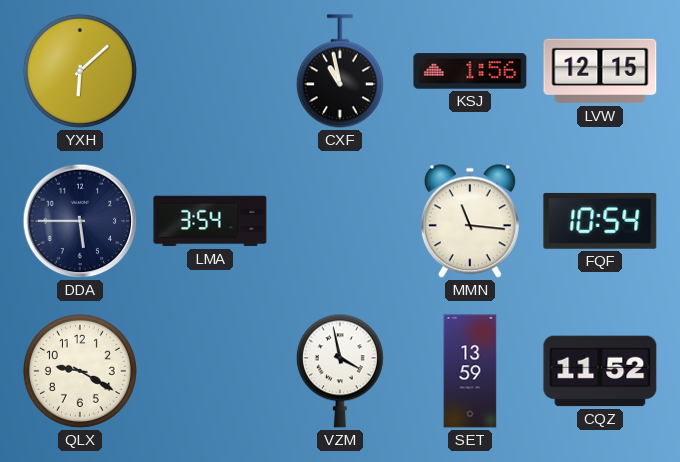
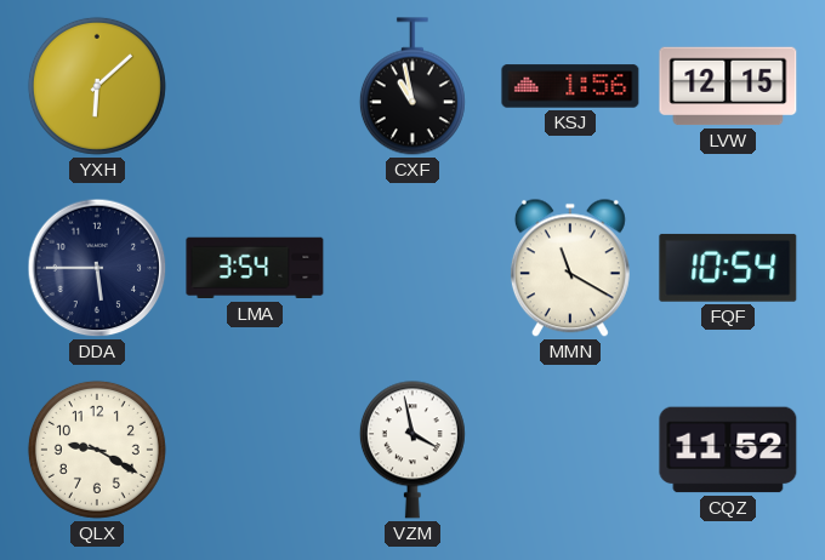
MMN: 11:16 -> 11:20
SET: 13:59 -> none
